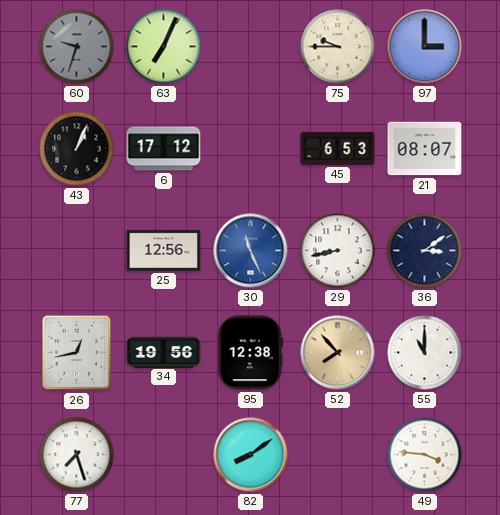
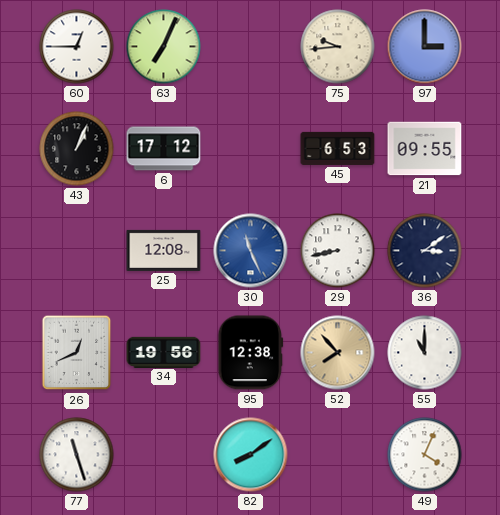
60: 9:33 -> 12:45
60 dial: grey -> white
75: 9:45 -> 9:44
21: 08:07 -> 09:55
25: 12:56 -> 12:08
26: 12:43 -> 12:41
77: 7:27 -> 11:27
49: 3:46 -> 4:04
